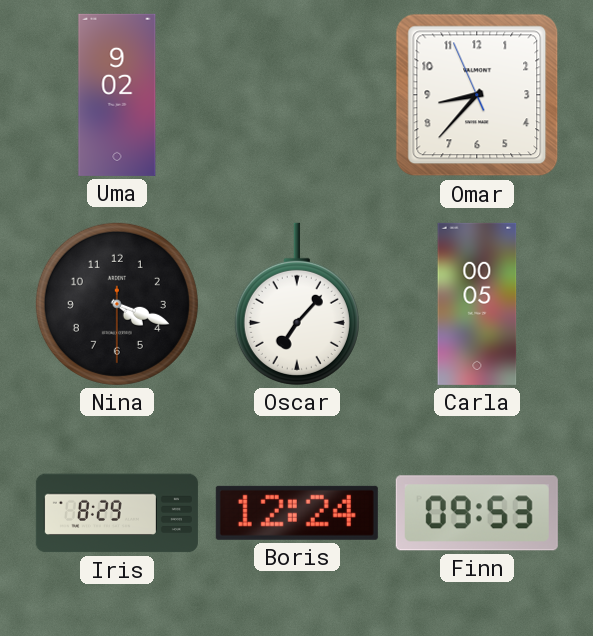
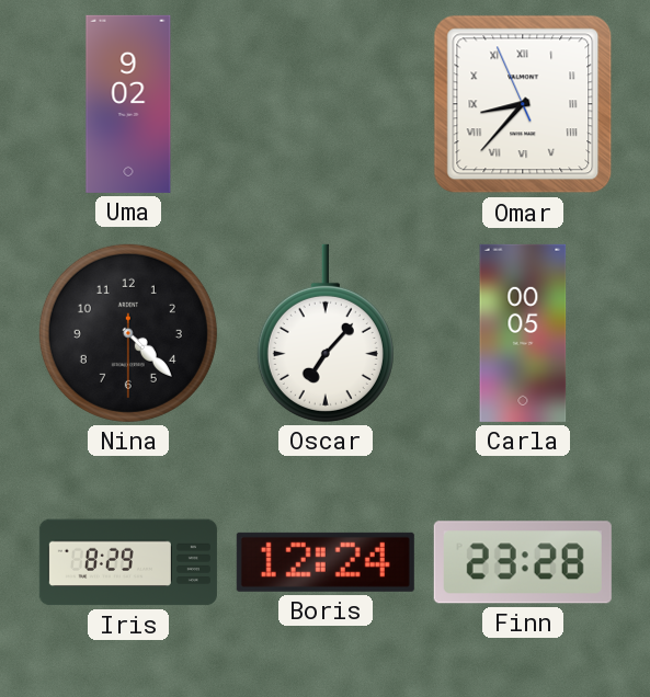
Omar numerals: Arabic -> Roman
Nina: 4:18 -> 4:22
Finn: 09:53 -> 23:28
